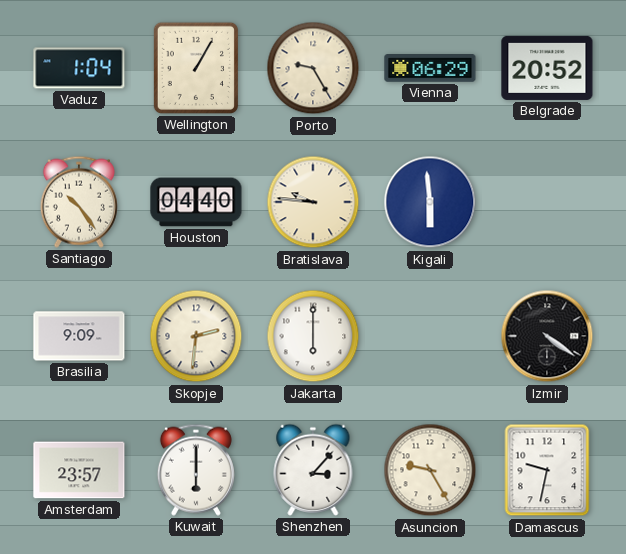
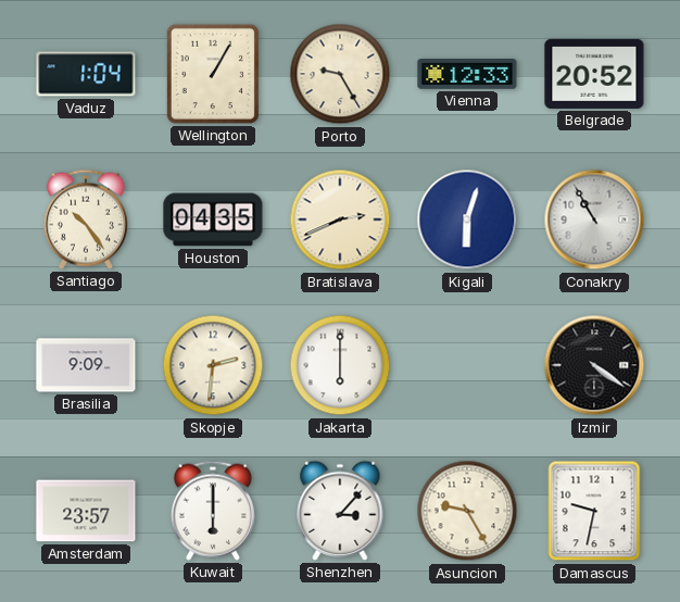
Vienna: 06:29 -> 12:33
Houston: 04:40 -> 04:35
Bratislava: 9:46 -> 2:41
Kigali: 5:59 -> 6:03
Conakry: none -> 10:55
